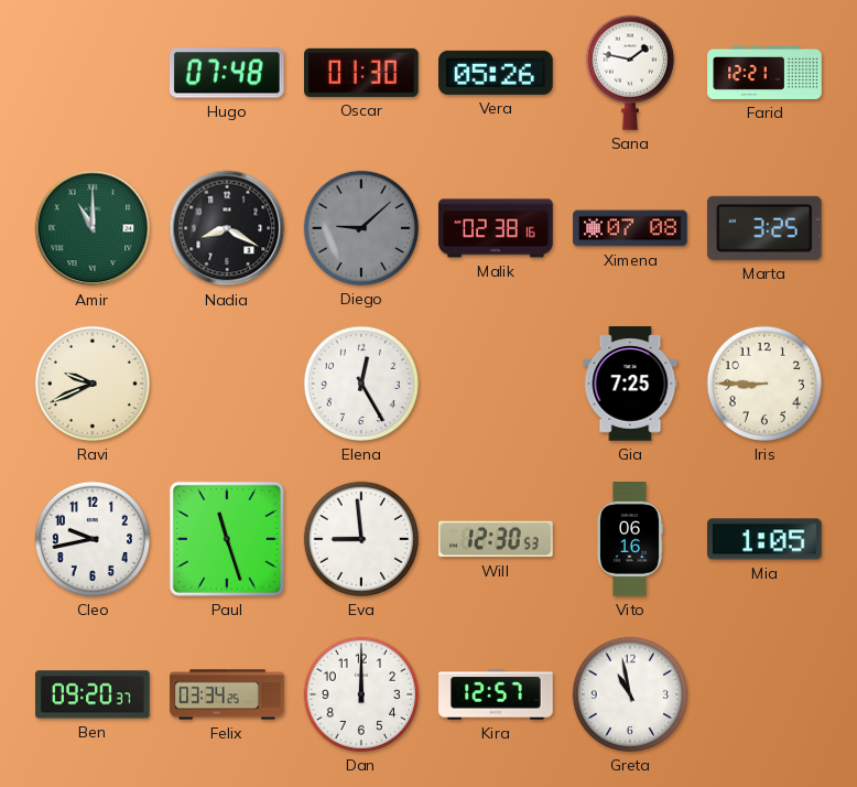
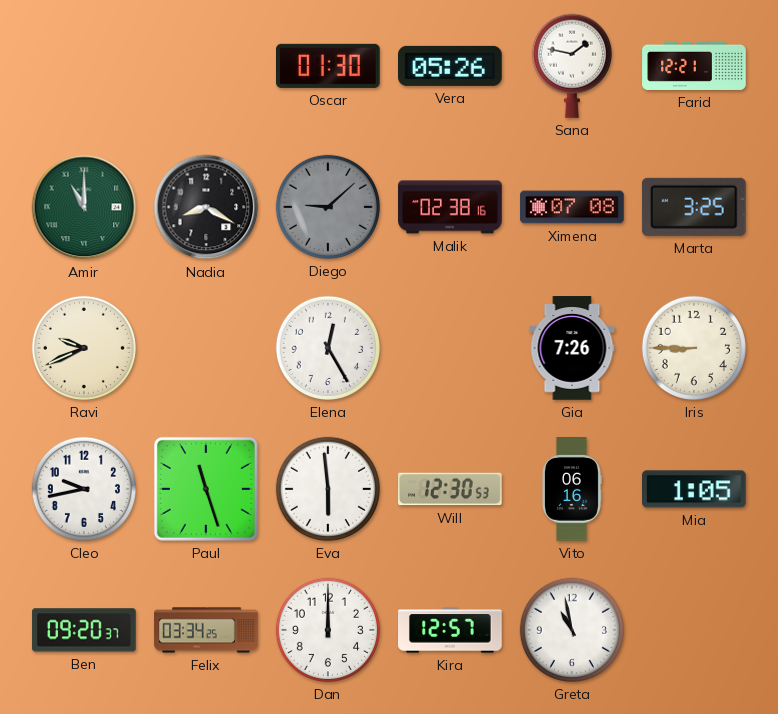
Hugo: 07:48 -> none
Gia: 7:25 -> 7:26
Eva: 8:59 -> 5:59
